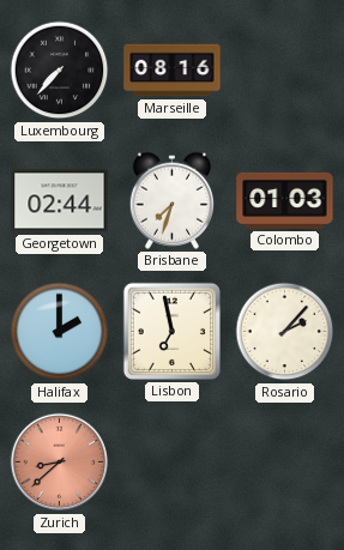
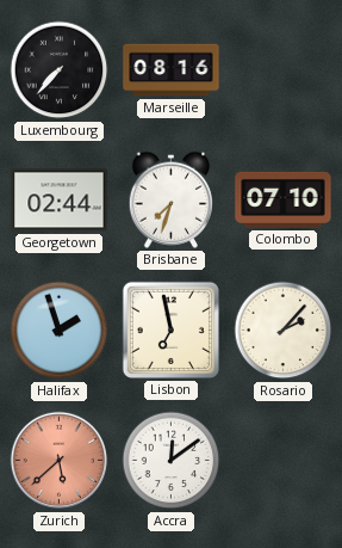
Colombo: 01:03 -> 07:10
Halifax: 2:00 -> 1:57
Zurich: 8:38 -> 5:38
Accra: none -> 12:09
